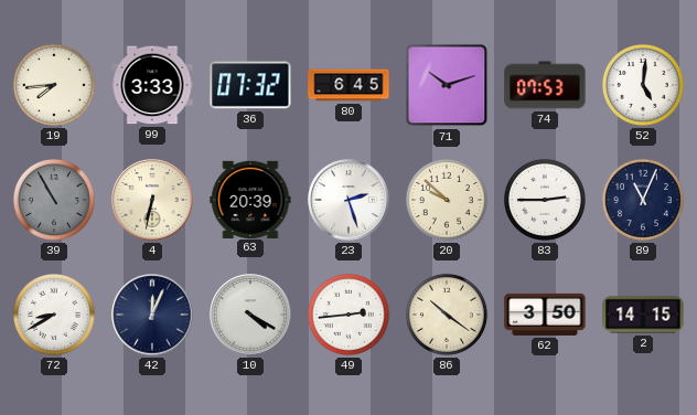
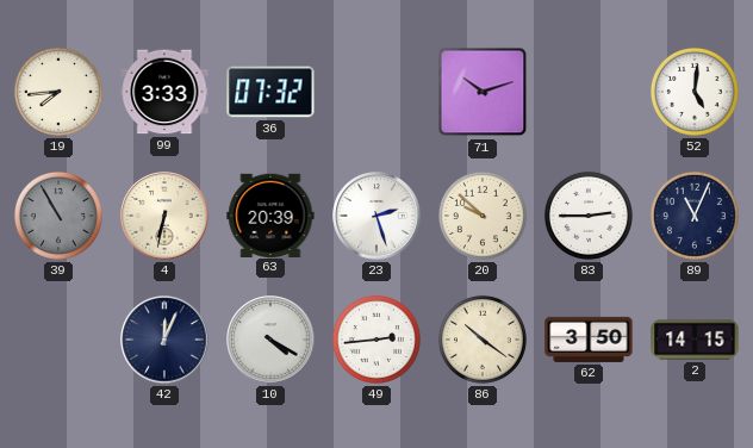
80: 6:45 -> none
74: 07:53 -> none
72: 8:40 -> none
